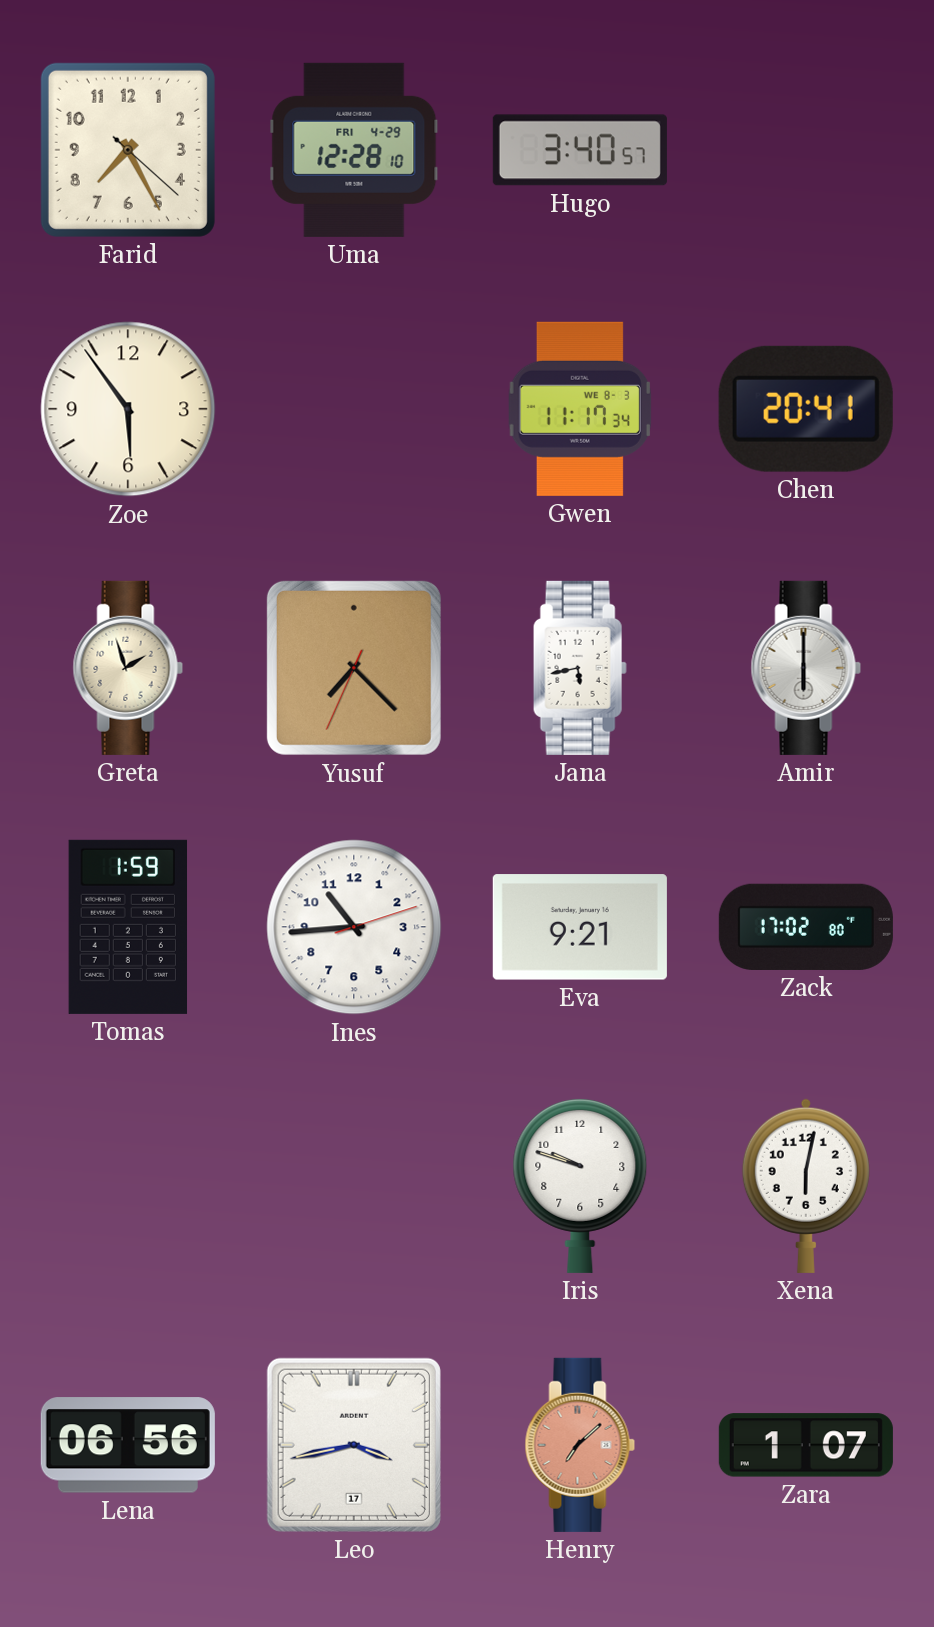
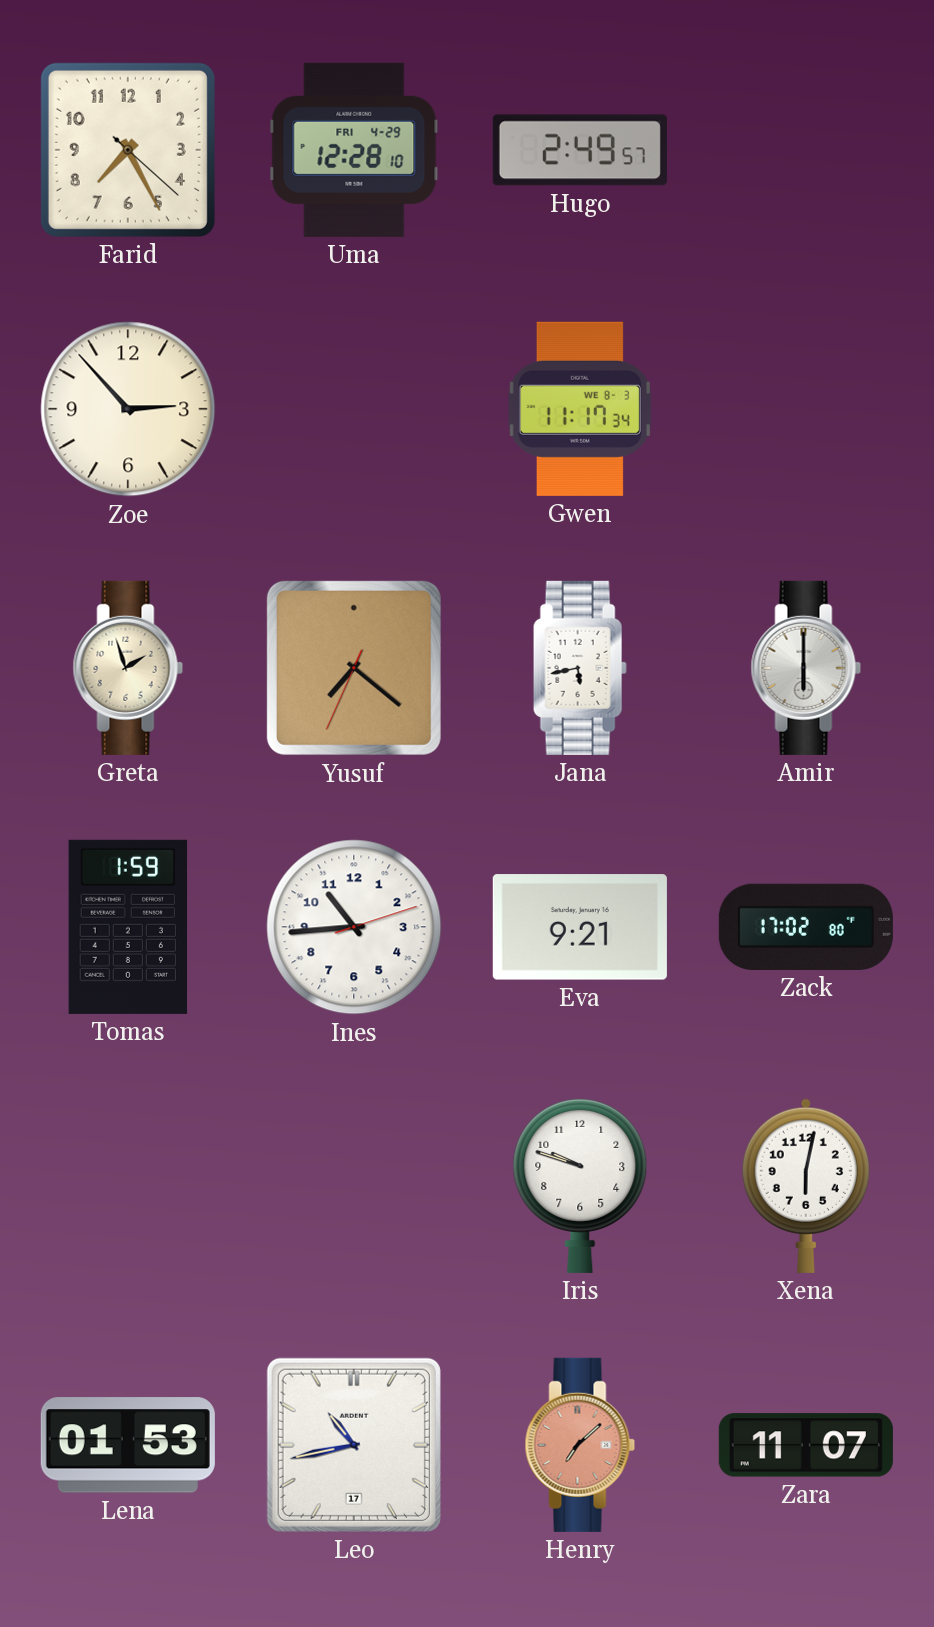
Hugo: 3:40 -> 2:49
Zoe: 5:54 -> 2:53
Chen: 20:41 -> none
Yusuf: 7:22 -> 7:21
Lena: 06:56 -> 01:53
Leo: 3:43 -> 10:43
Zara: 1:07 -> 11:07
